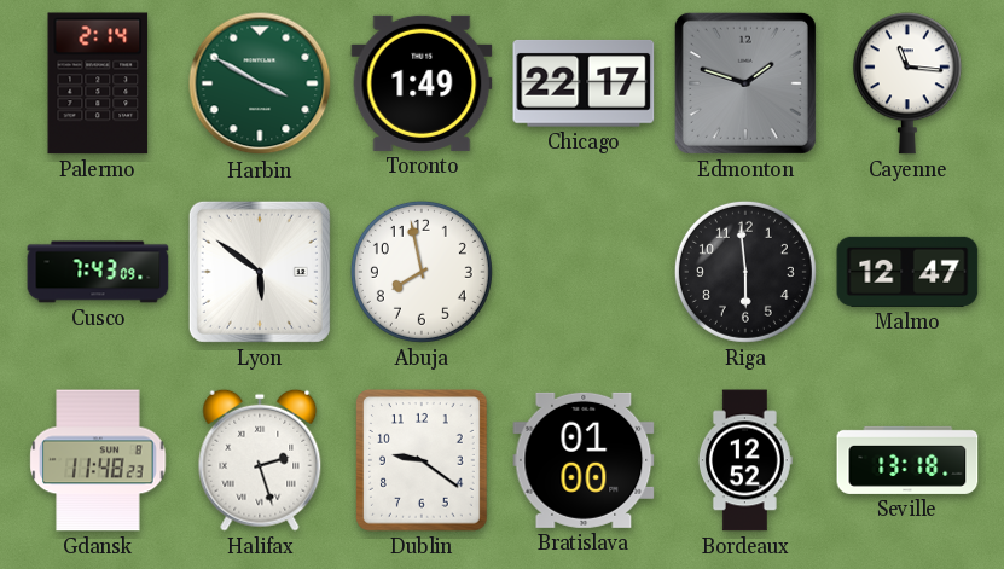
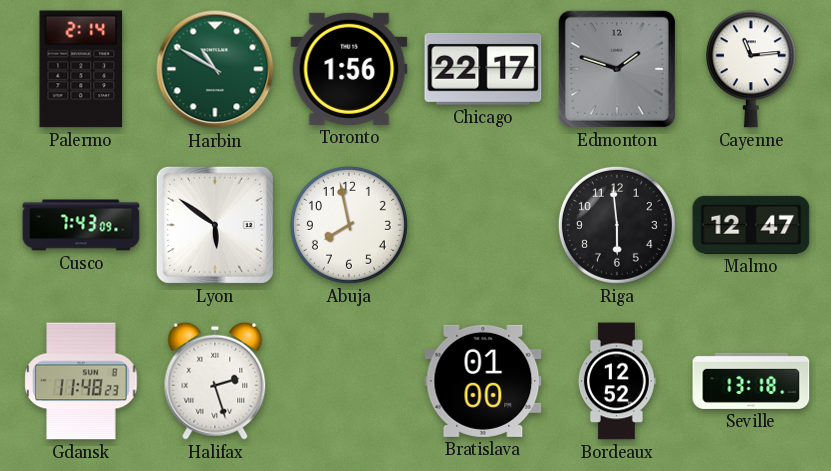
Harbin: 3:50 -> 10:50
Toronto: 1:49 -> 1:56
Cayenne: 11:16 -> 11:14
Dublin: 9:21 -> none
